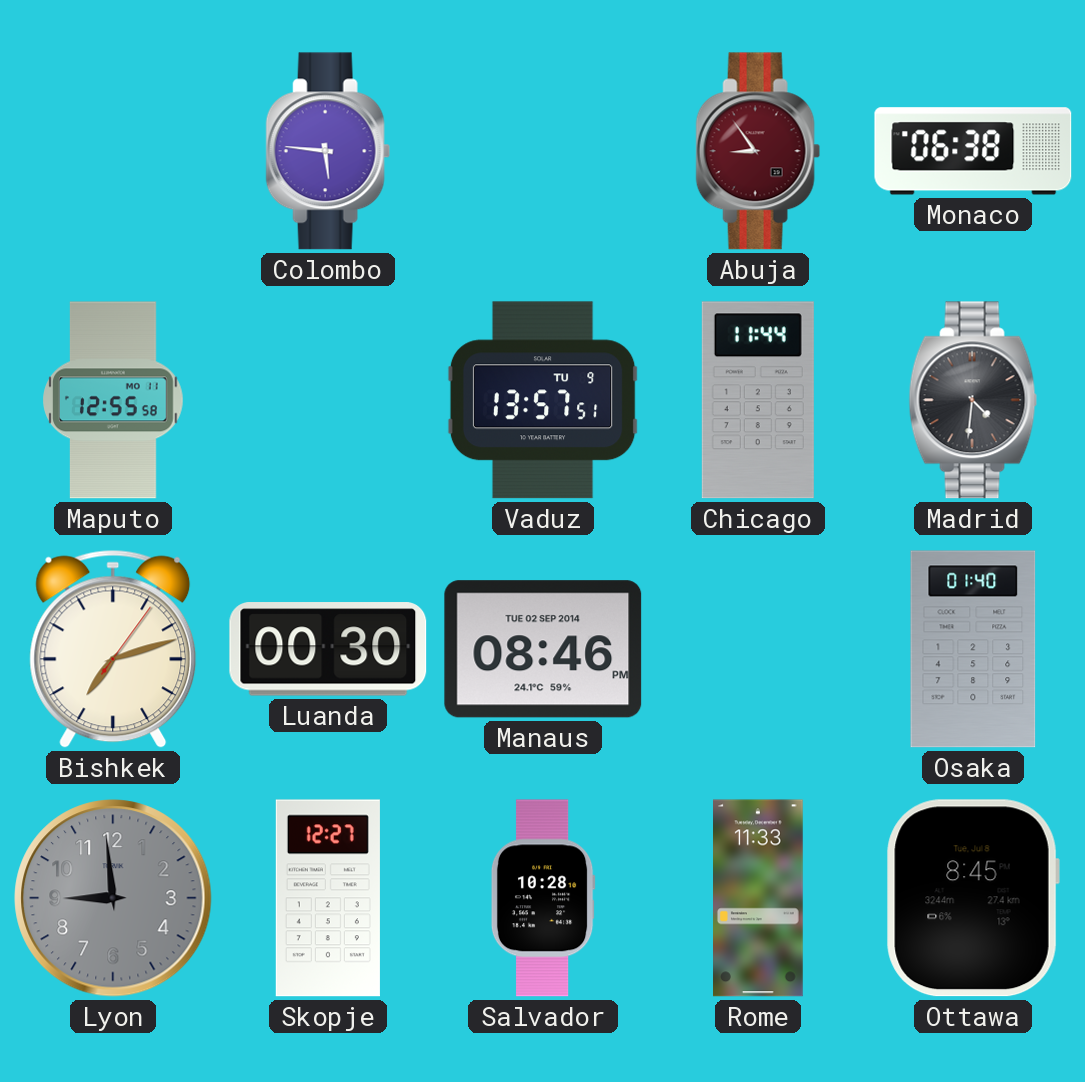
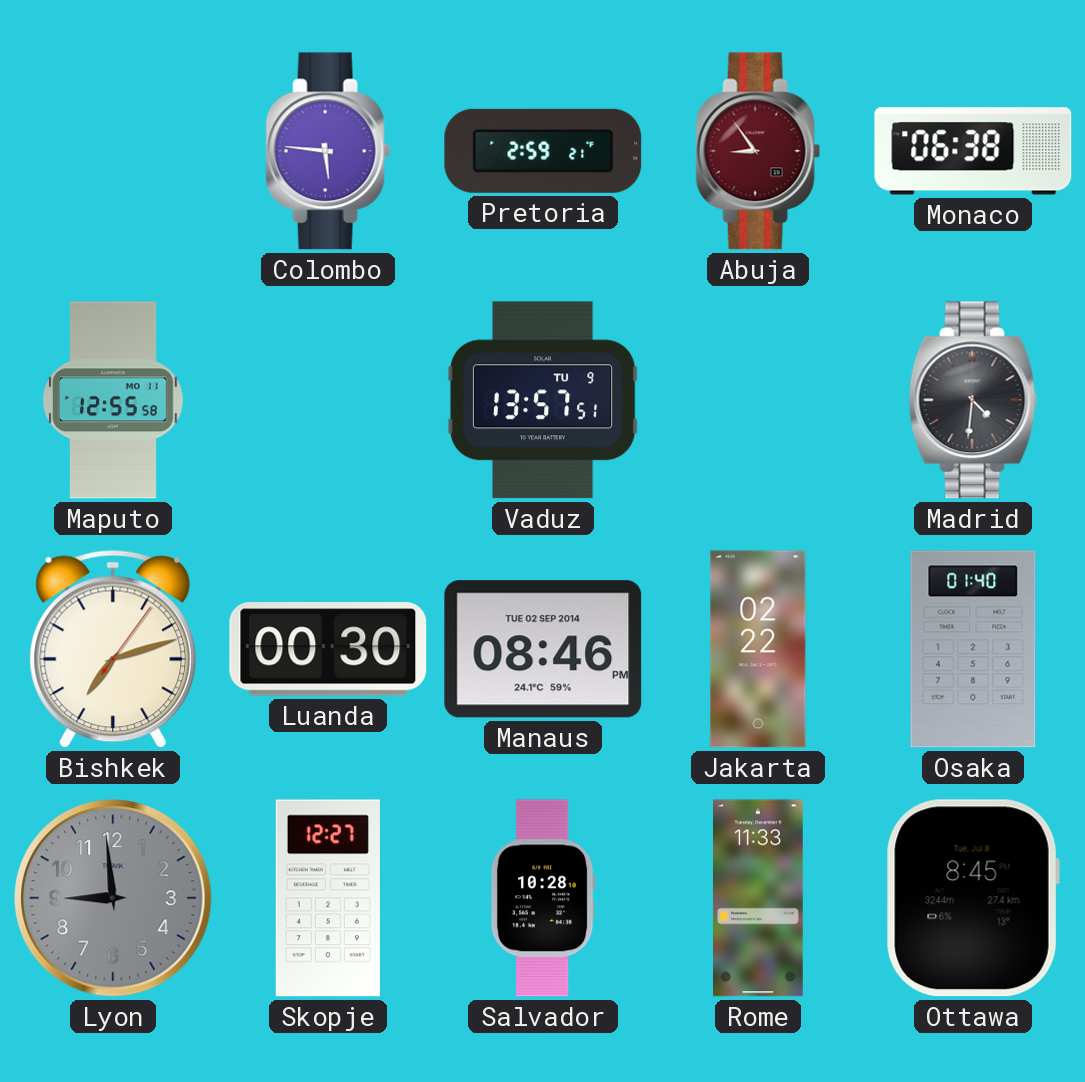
Pretoria: none -> 2:59
Chicago: 11:44 -> none
Jakarta: none -> 02:22
